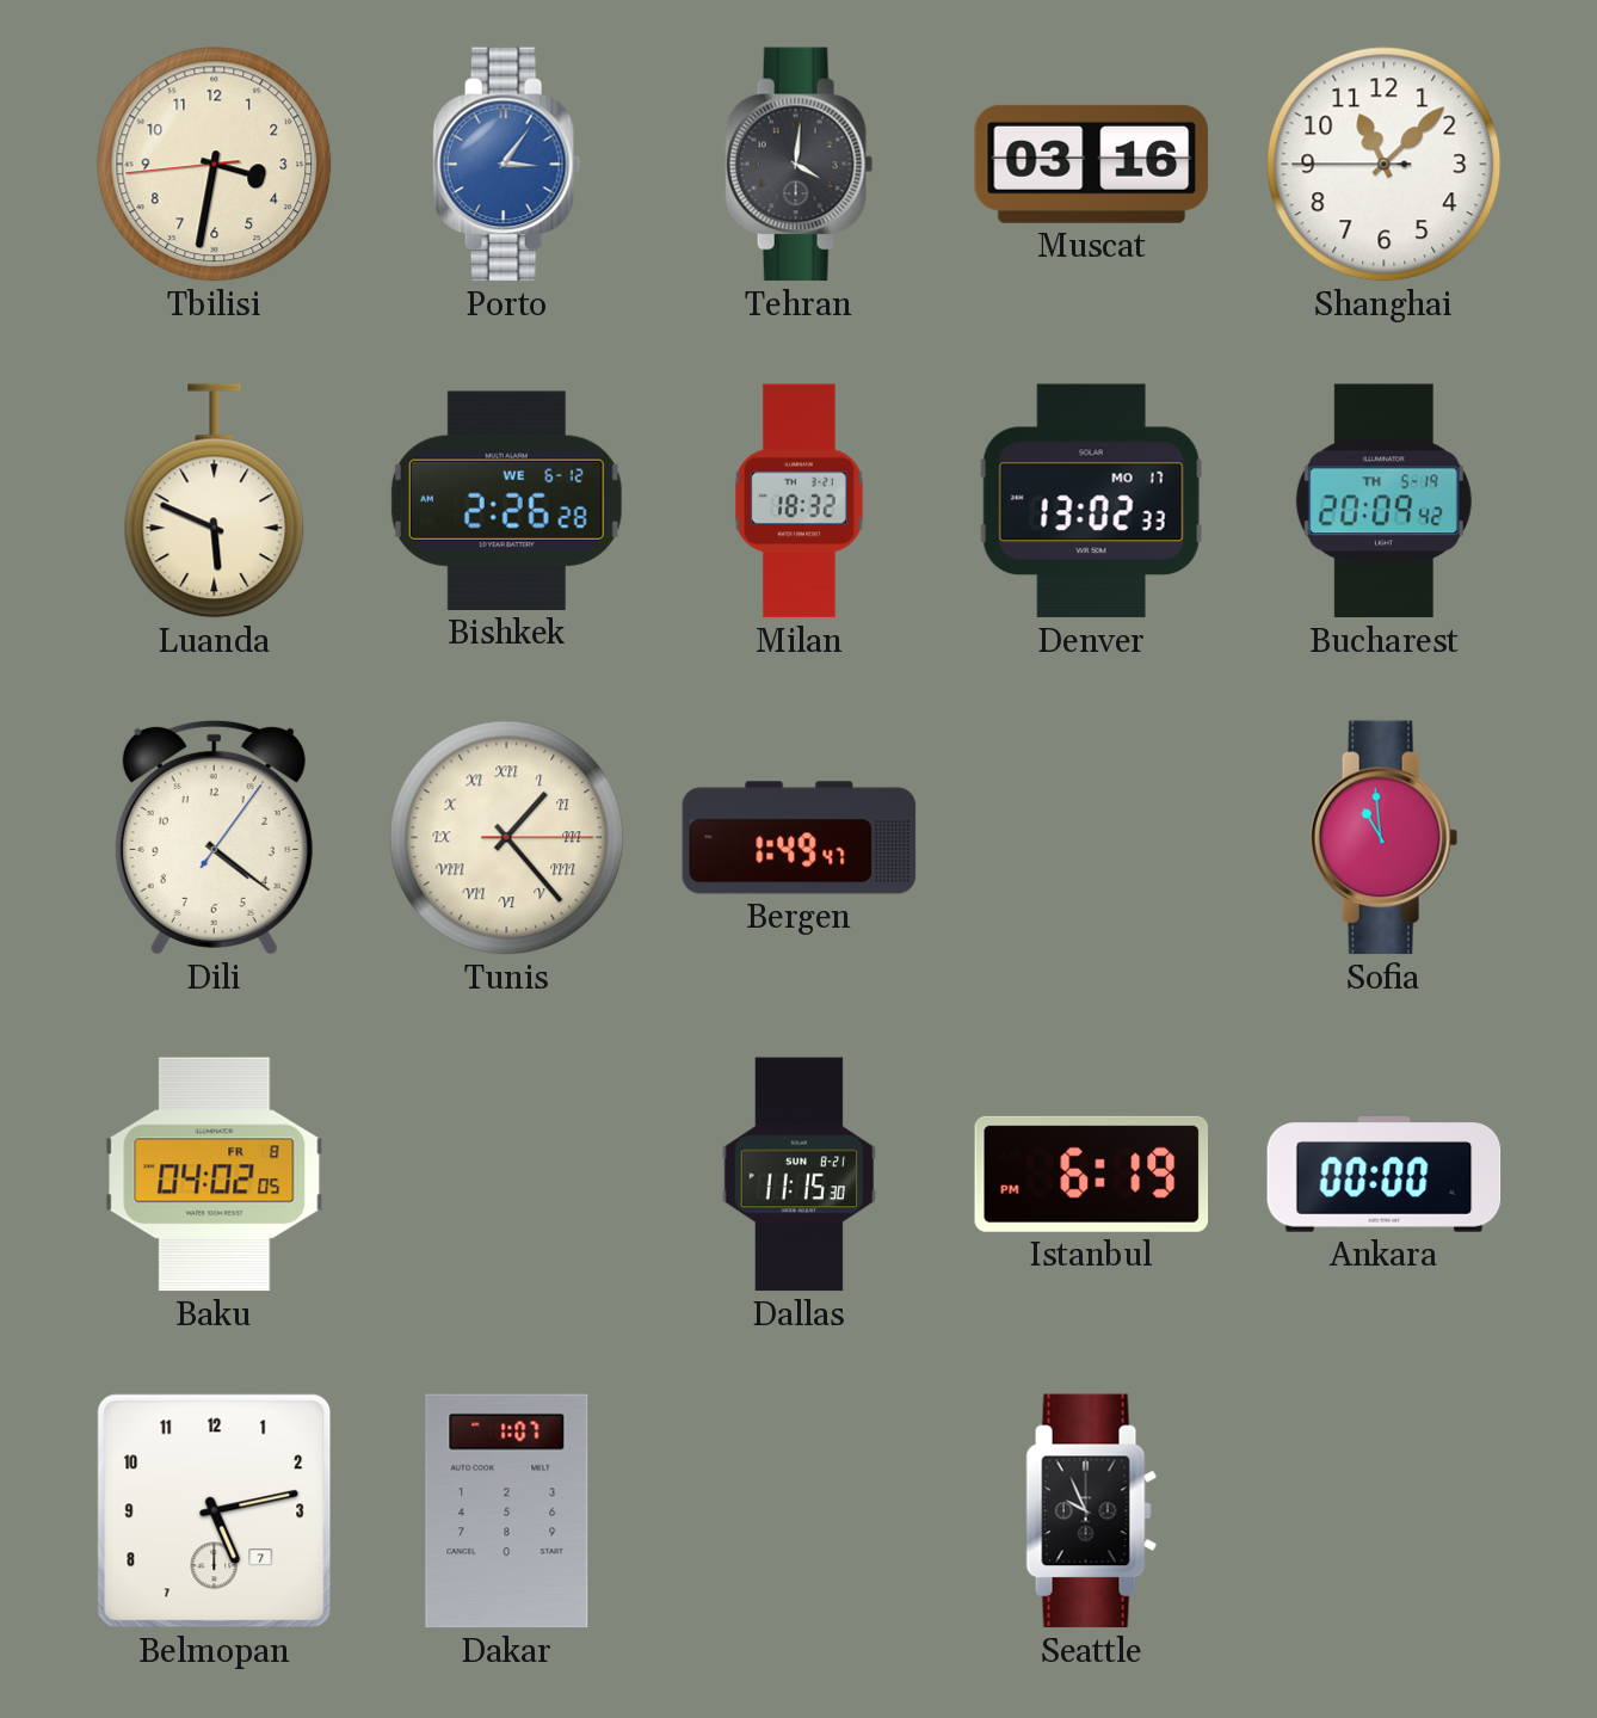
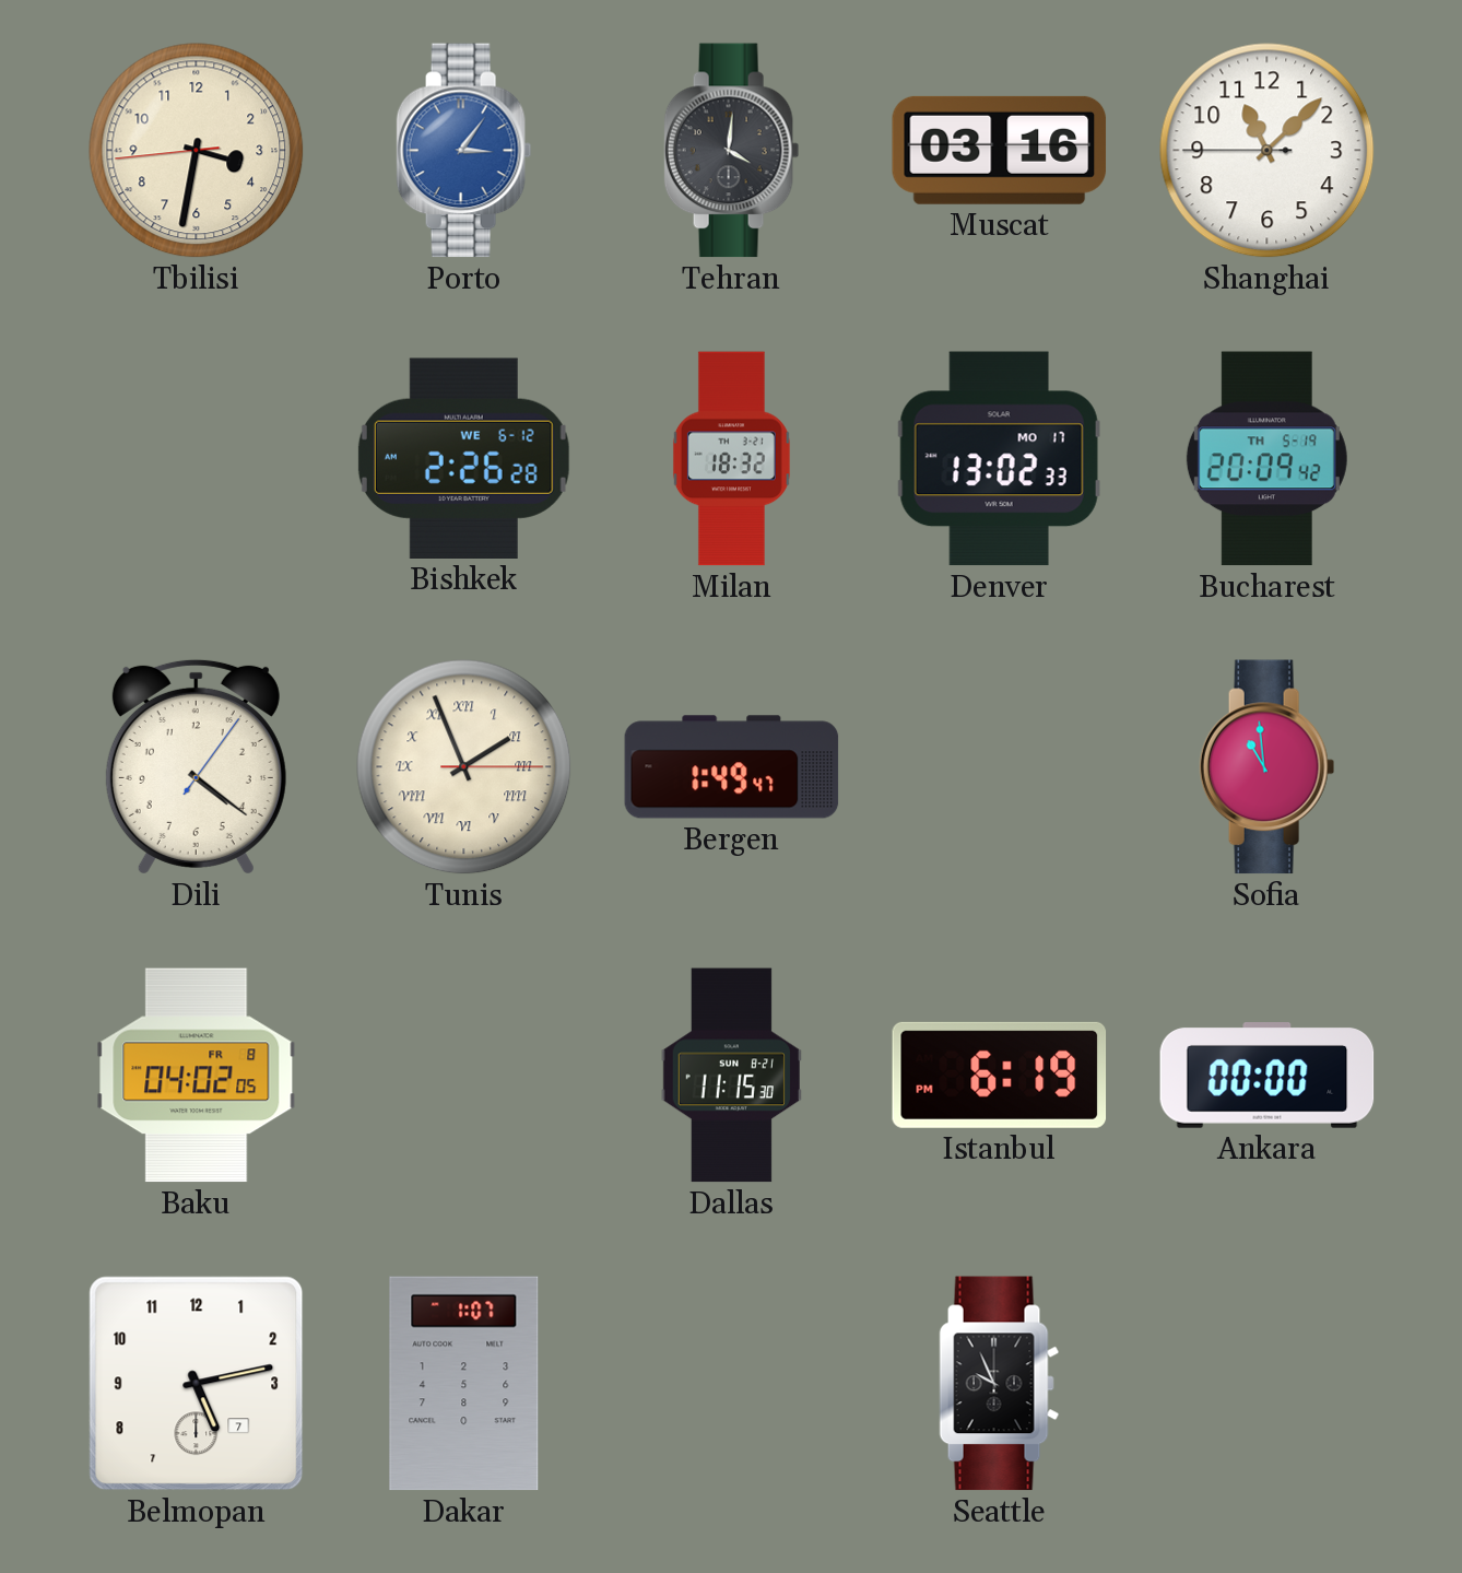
Luanda: 5:49 -> none
Tunis: 1:23 -> 1:56
